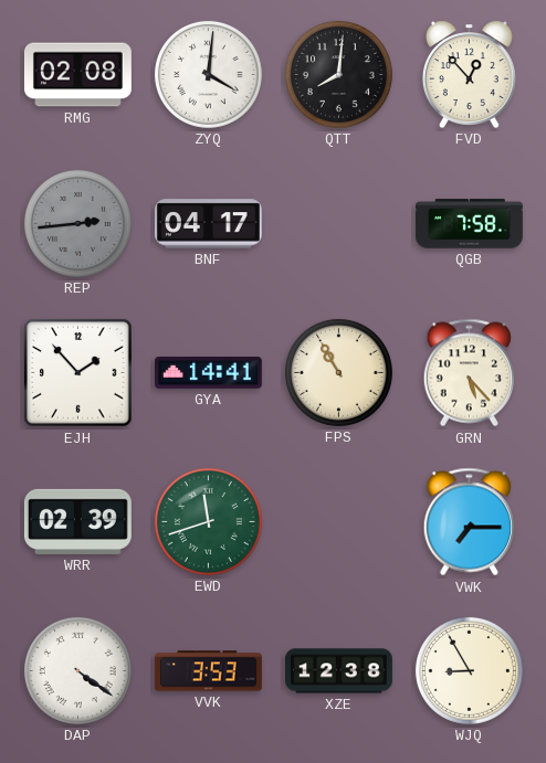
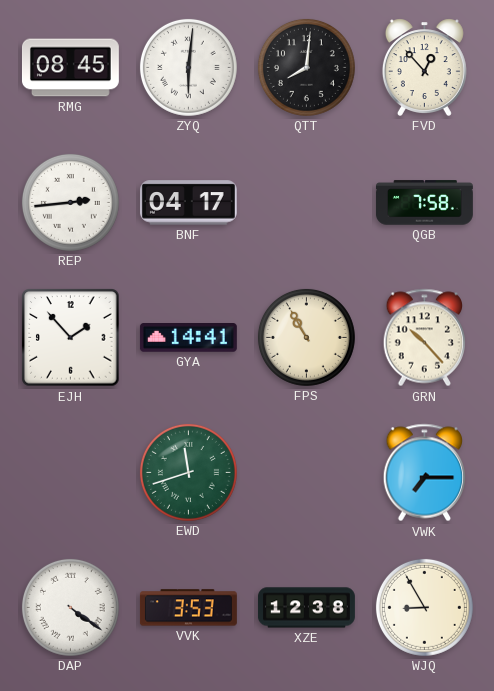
RMG: 02:08 -> 08:45
ZYQ: 4:01 -> 6:01
REP dial: grey -> white
GRN: 5:23 -> 10:23
WRR: 02:39 -> none
